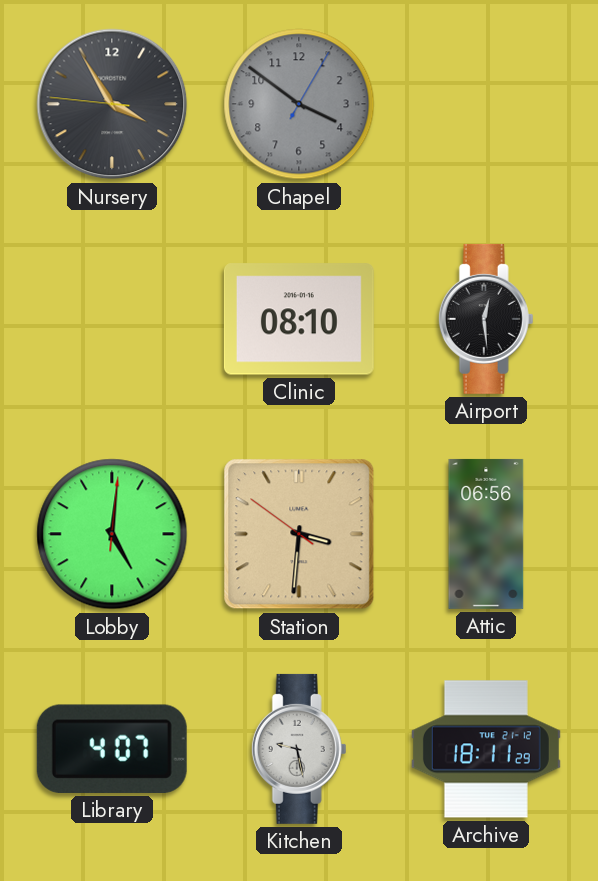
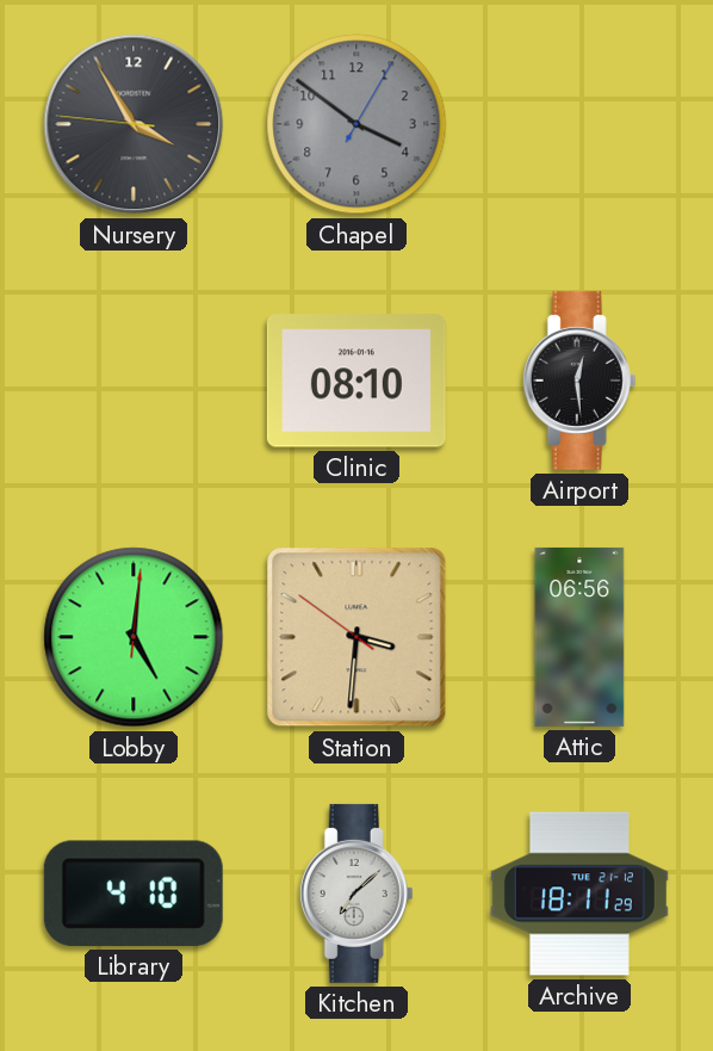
Library: 4:07 -> 4:10
Kitchen: 9:28 -> 7:08
